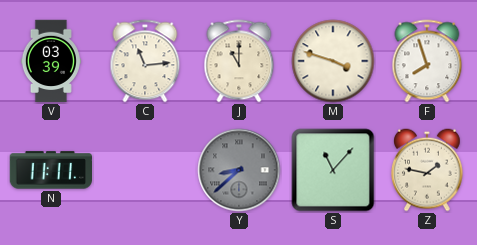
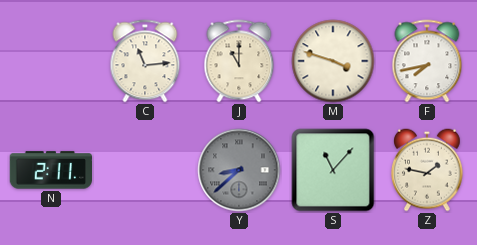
V: 03:39 -> none
F: 7:57 -> 7:43
N: 11:11 -> 2:11
